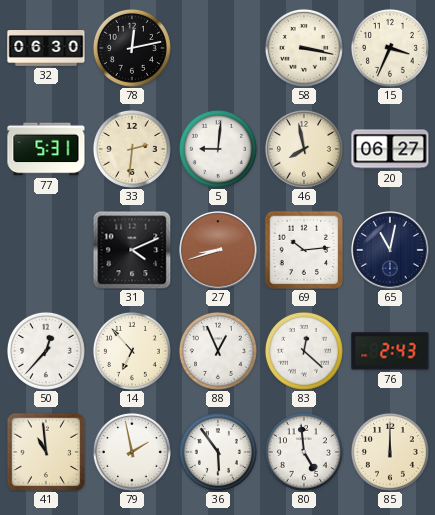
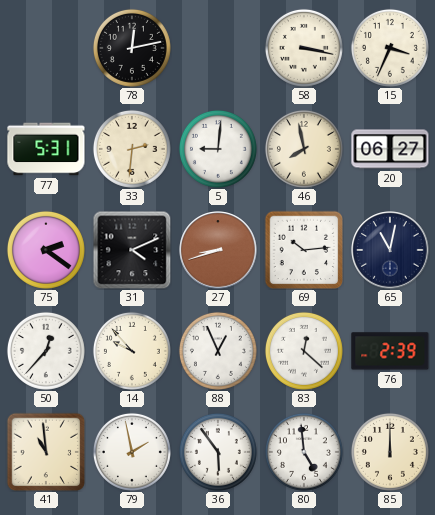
32: 06:30 -> none
75: none -> 2:21
14: 6:53 -> 9:53
76: 2:43 -> 2:39
